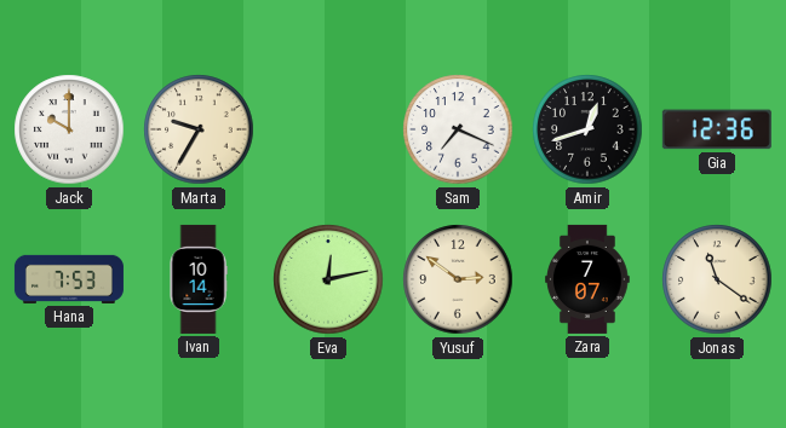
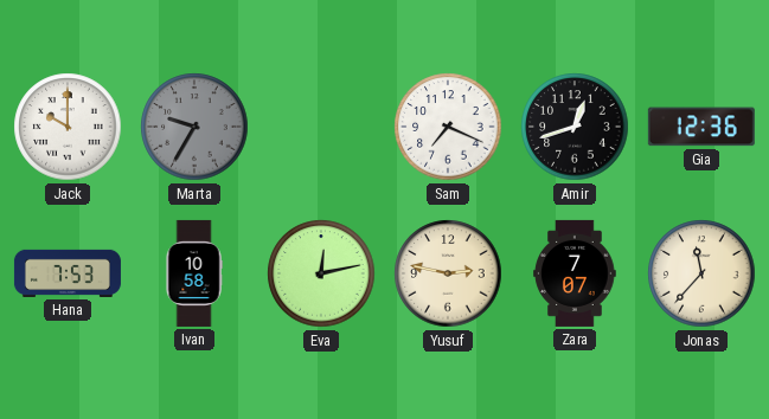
Marta dial: cream -> grey
Ivan: 10:14 -> 10:58
Yusuf: 2:51 -> 2:47
Jonas: 11:21 -> 11:37
